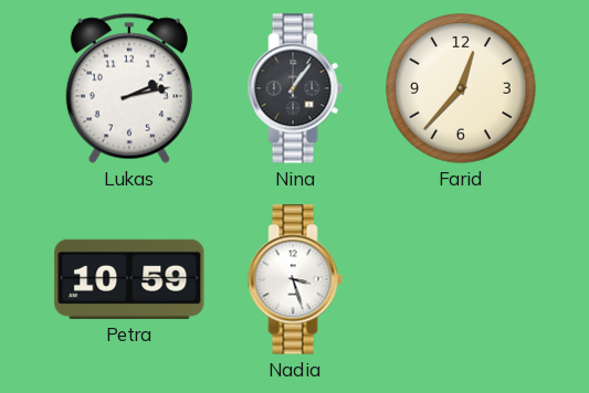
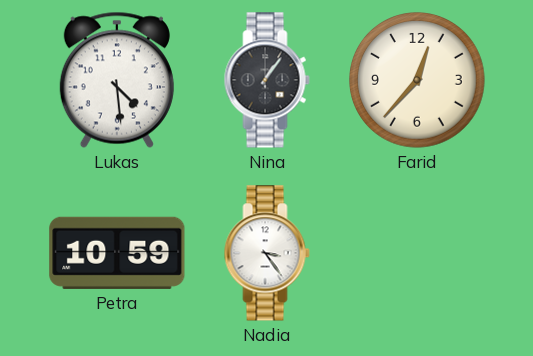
Lukas: 2:13 -> 4:29
Nadia: 3:27 -> 3:24
